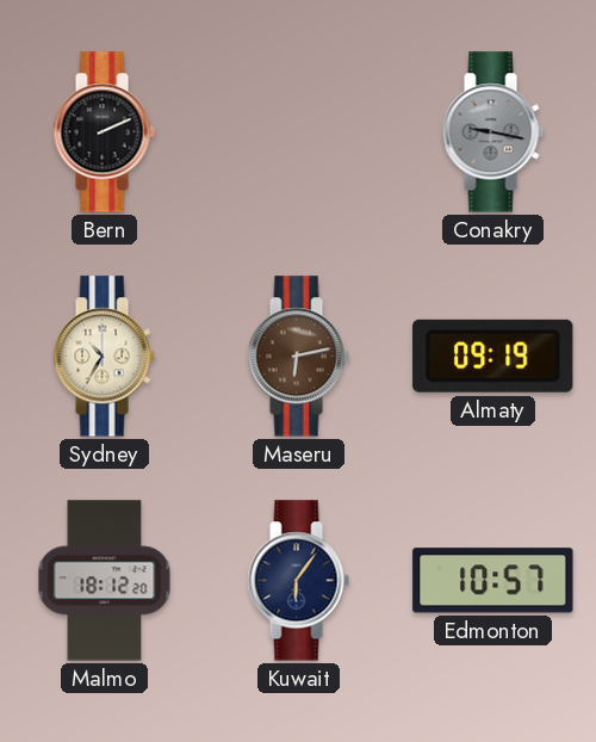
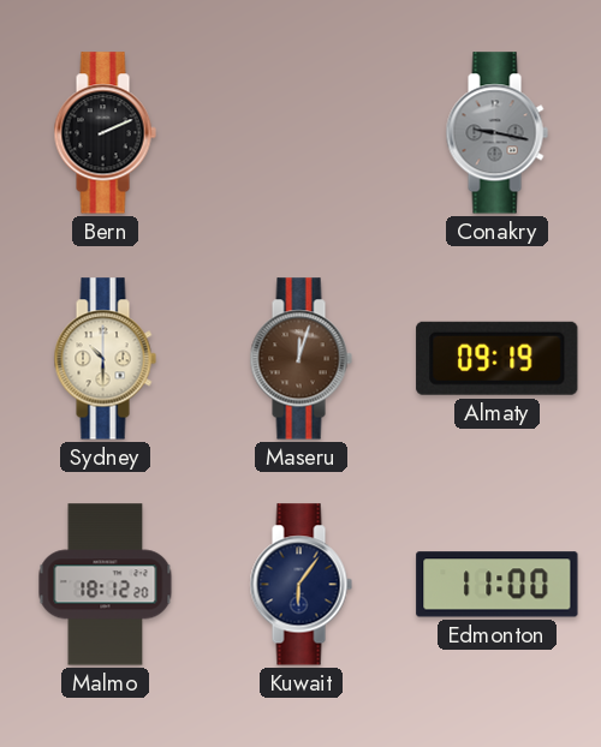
Sydney: 10:35 -> 10:30
Maseru: 6:13 -> 12:03
Edmonton: 10:57 -> 11:00
